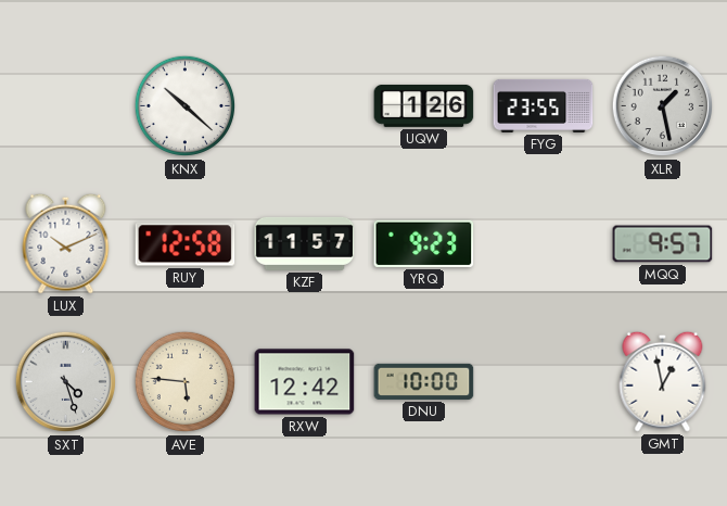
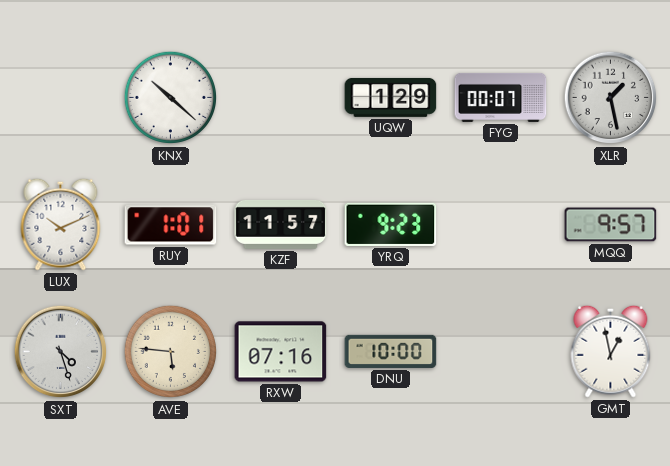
UQW: 1:26 -> 1:29
FYG: 23:55 -> 00:07
RUY: 12:58 -> 1:01
RXW: 12:42 -> 07:16
